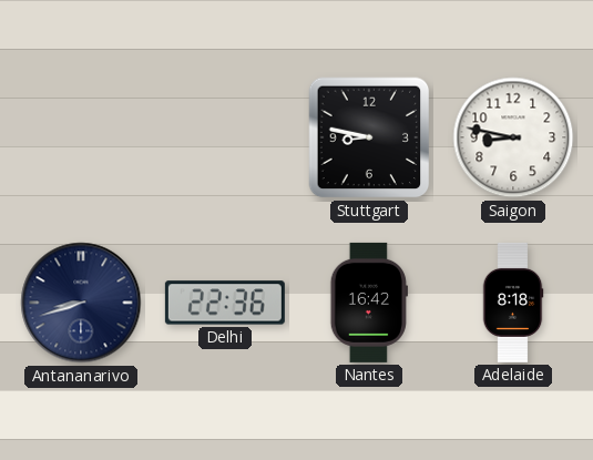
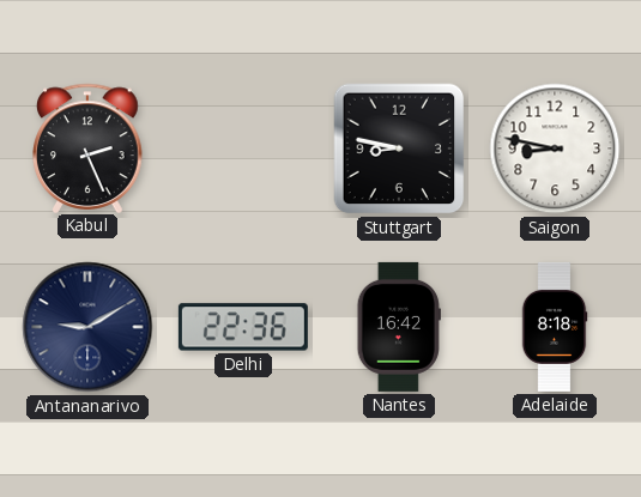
Kabul: none -> 2:26
Antananarivo: 8:42 -> 9:10
